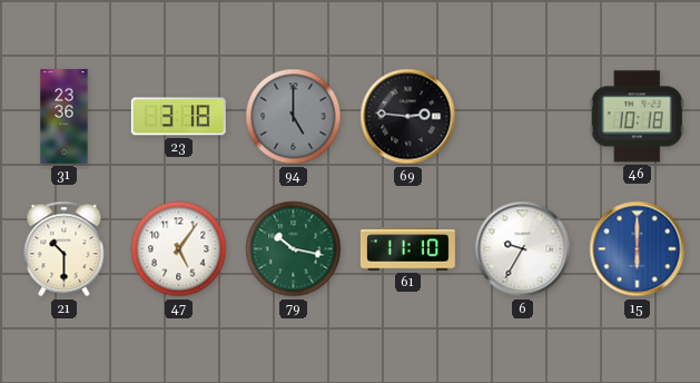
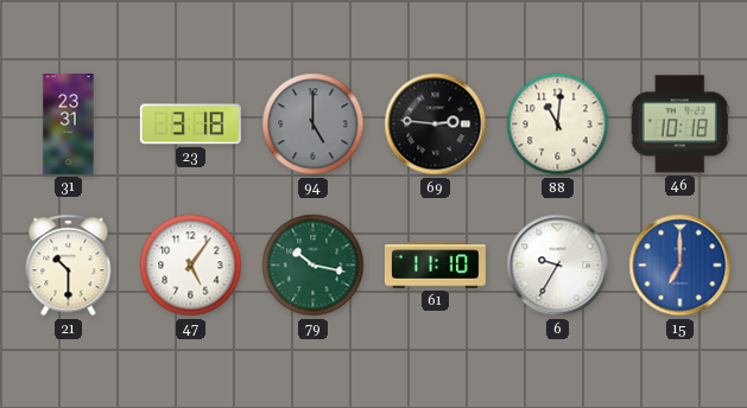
31: 23:36 -> 23:31
88: none -> 11:01
15: 6:00 -> 7:00
